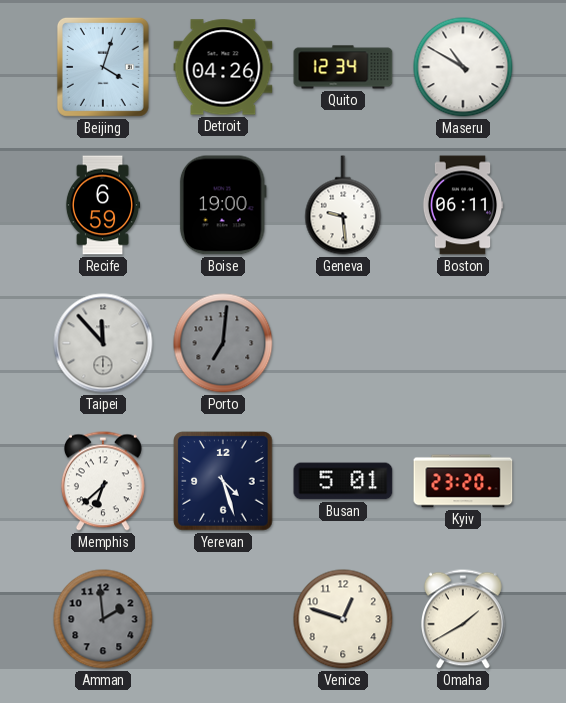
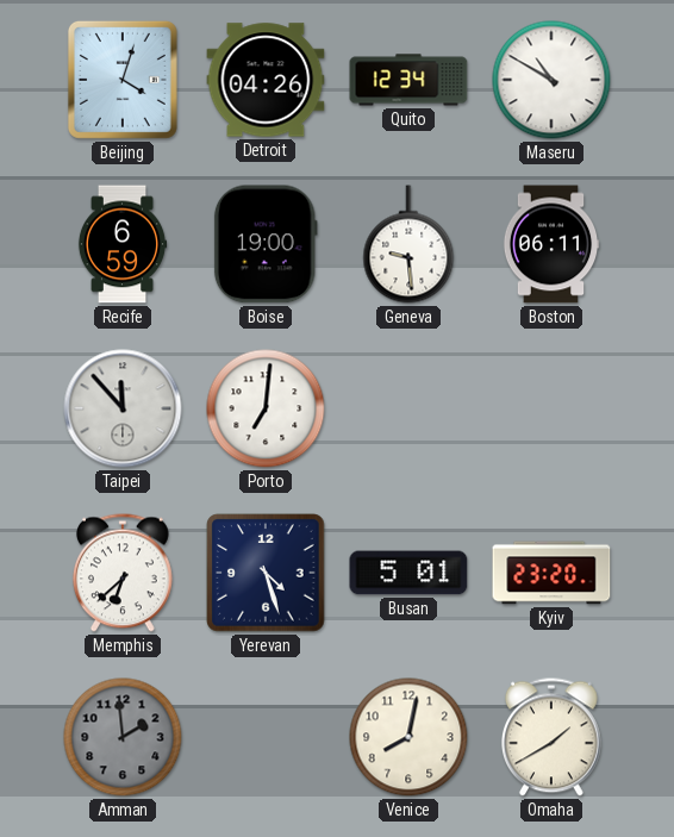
Porto dial: grey -> white
Venice: 12:48 -> 8:02
